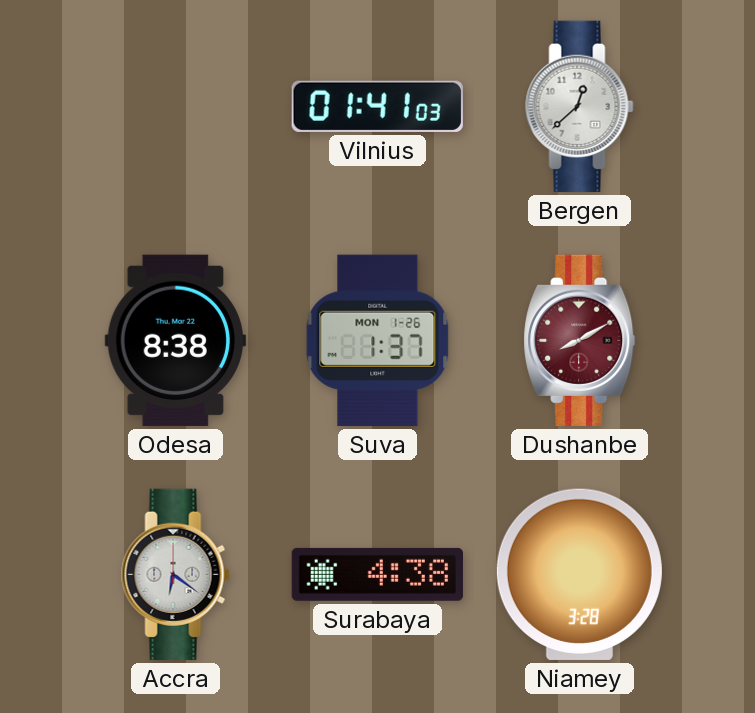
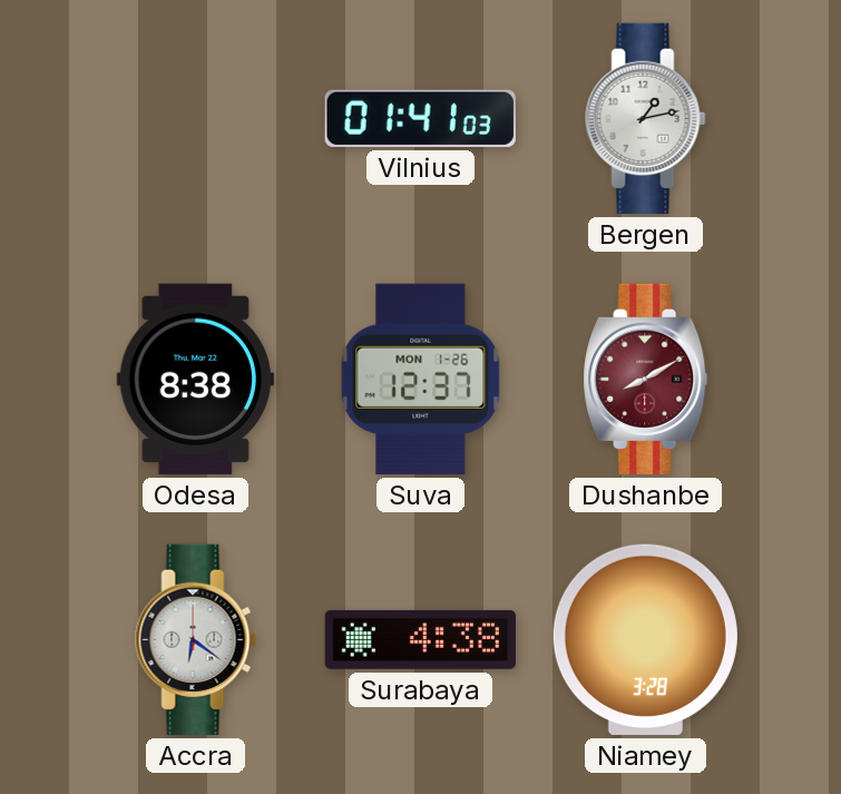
Bergen: 12:38 -> 1:13
Suva: 1:37 -> 12:37
